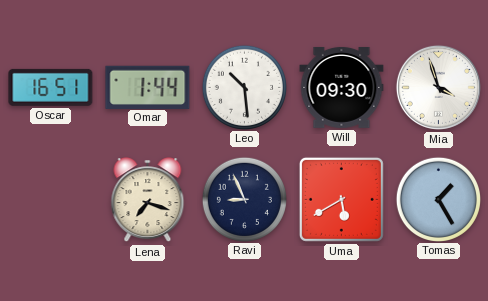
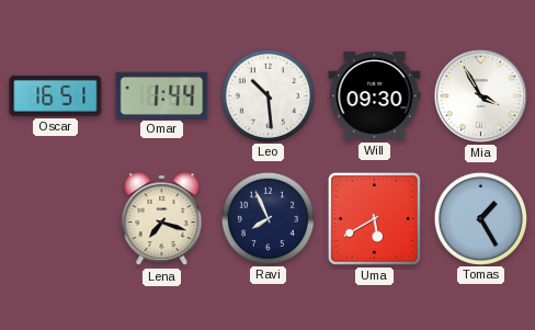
Mia: 3:57 -> 3:55
Ravi: 8:56 -> 7:56
